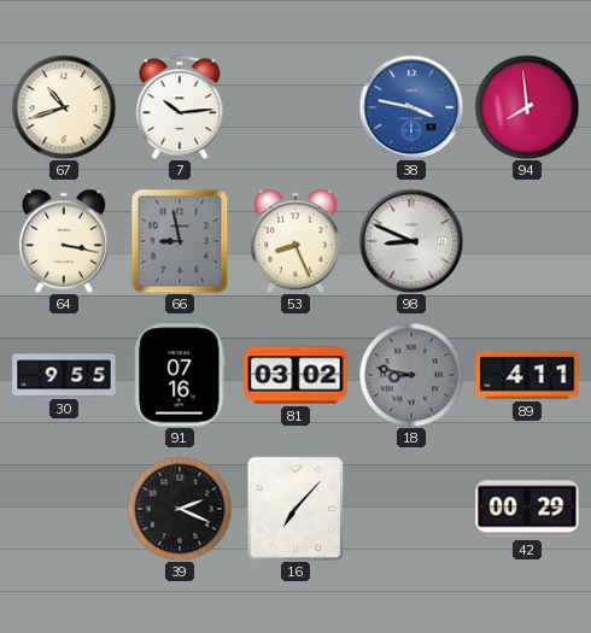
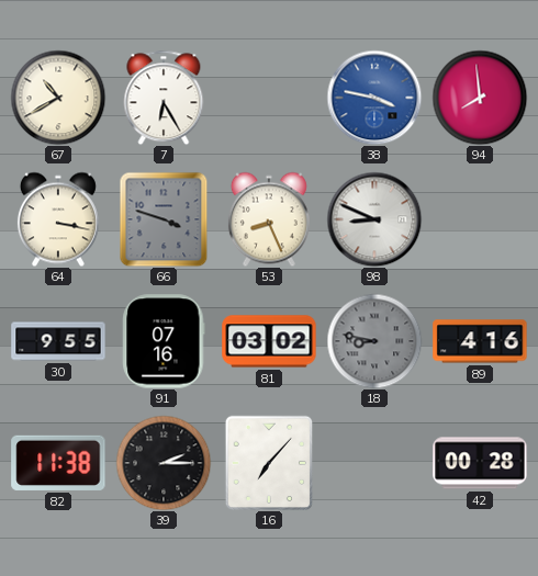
67: 10:42 -> 10:40
7: 10:14 -> 6:25
66: 8:58 -> 3:48
89: 4:11 -> 4:16
82: none -> 11:38
39: 2:19 -> 2:15
42: 00:29 -> 00:28
